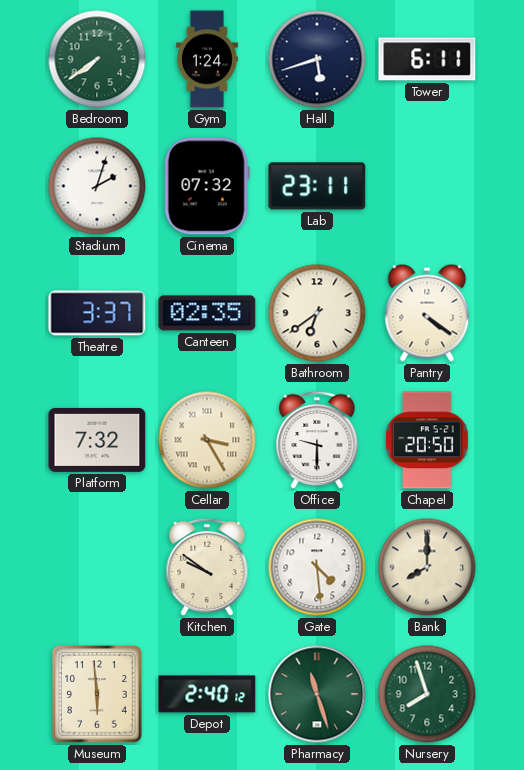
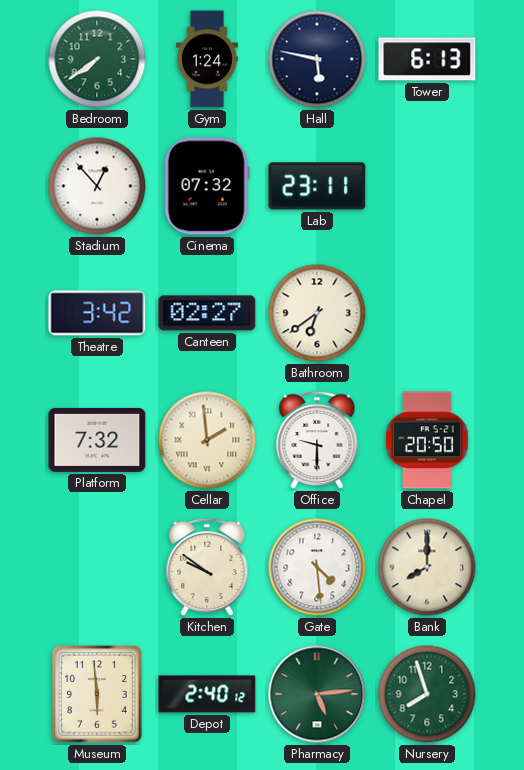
Hall: 5:42 -> 5:47
Tower: 6:11 -> 6:13
Stadium: 2:03 -> 12:53
Theatre: 3:37 -> 3:42
Canteen: 02:35 -> 02:27
Pantry: 4:21 -> none
Cellar: 3:25 -> 1:59
Pharmacy: 11:27 -> 5:14
